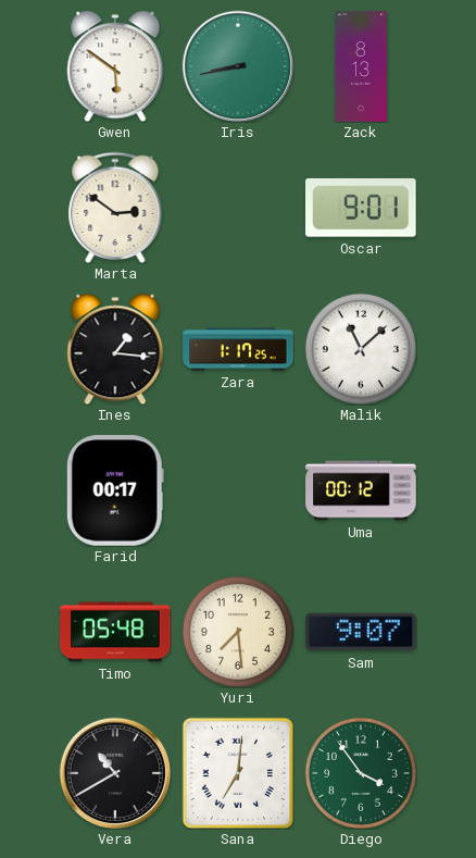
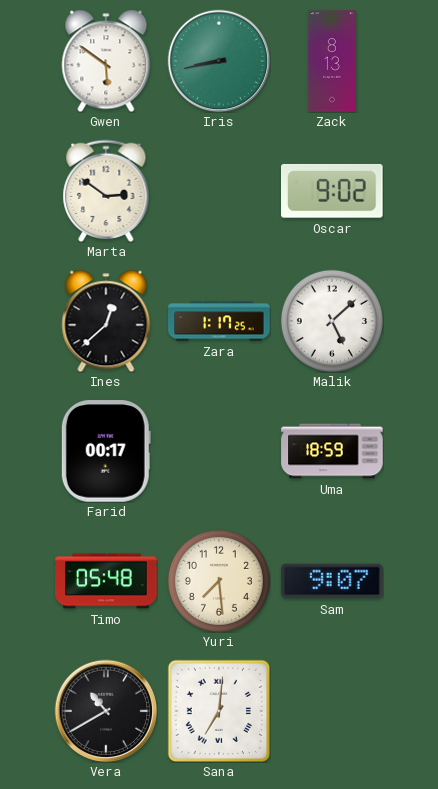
Oscar: 9:01 -> 9:02
Ines: 1:16 -> 12:38
Malik: 11:08 -> 5:08
Uma: 00:12 -> 18:59
Diego: 3:54 -> none
